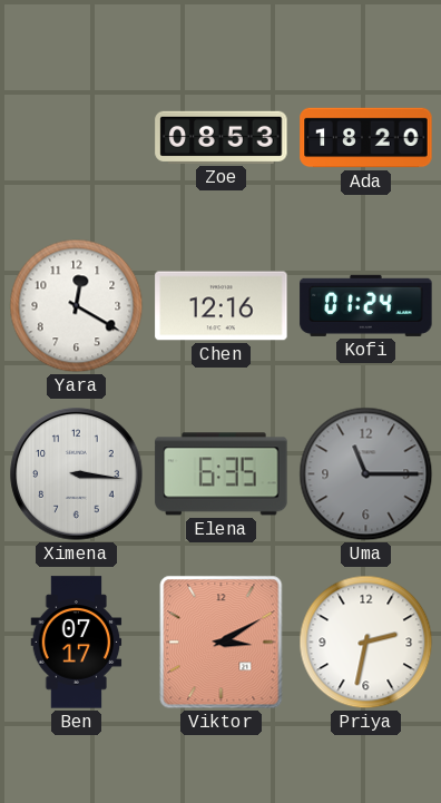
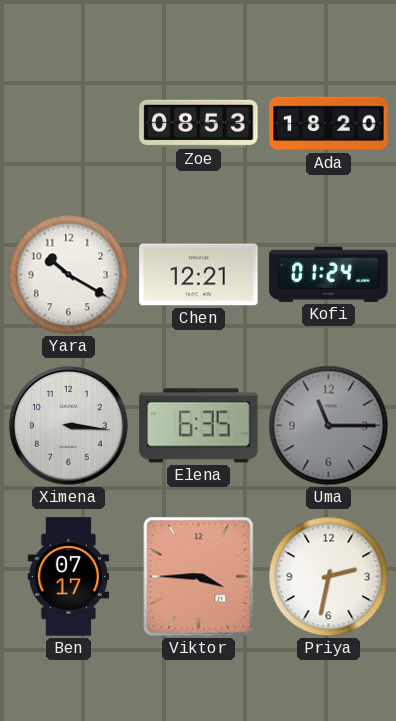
Yara: 12:20 -> 10:20
Chen: 12:16 -> 12:21
Viktor: 3:10 -> 3:45
